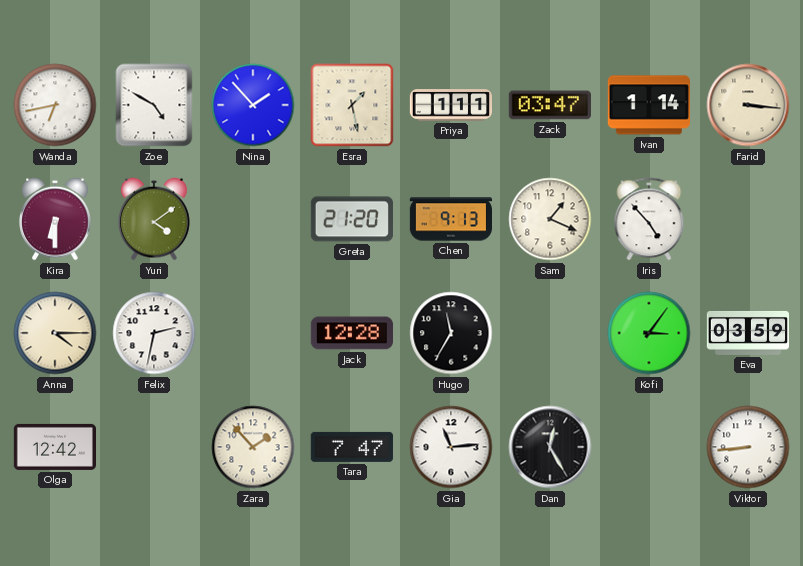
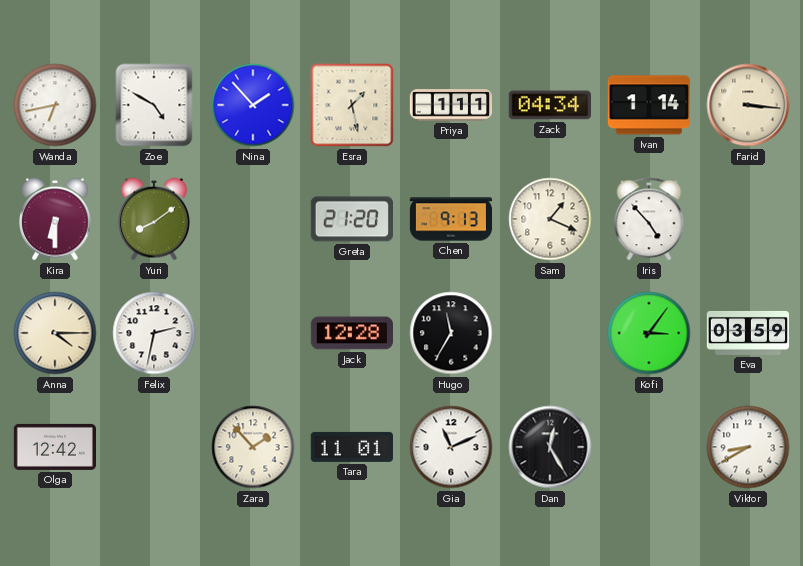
Zack: 03:47 -> 04:34
Yuri: 4:09 -> 8:09
Tara: 7:47 -> 11:01
Gia: 11:14 -> 11:11
Viktor: 8:44 -> 8:40
